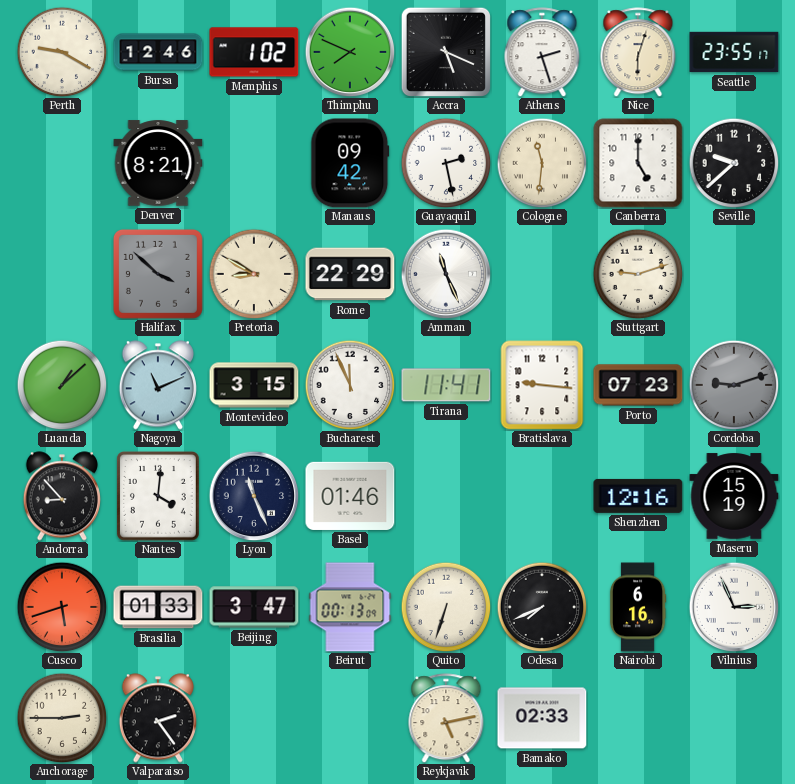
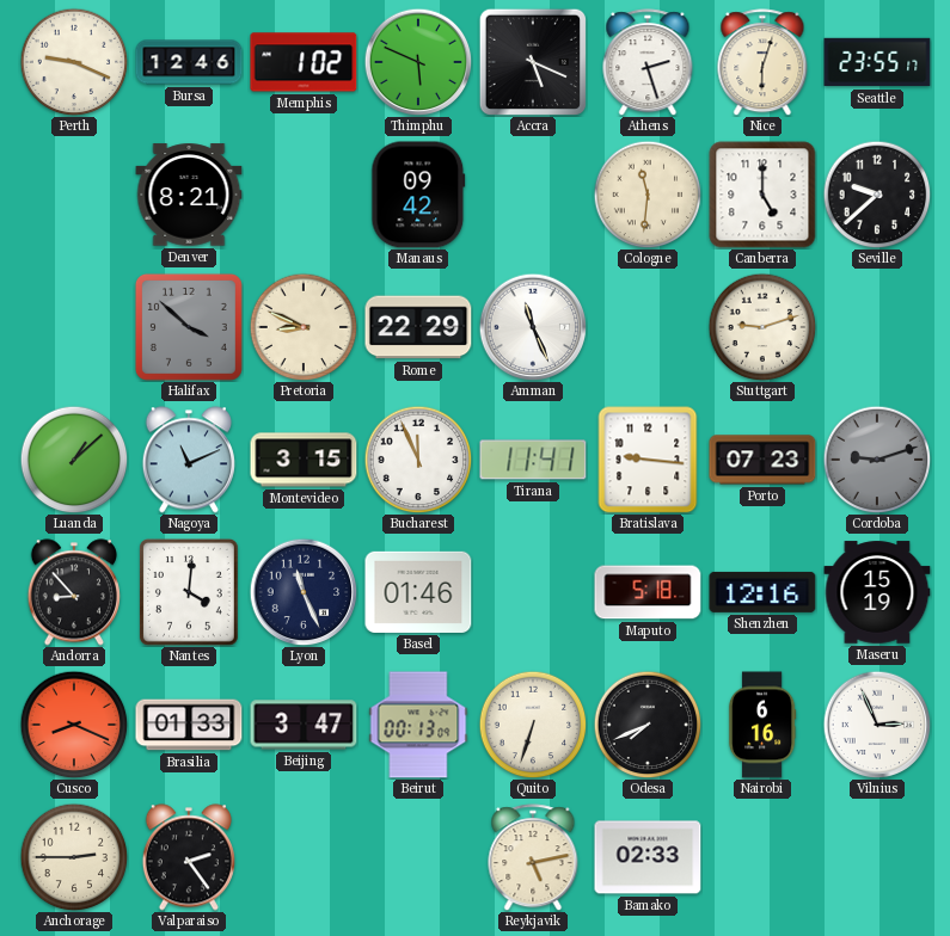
Perth: 9:20 -> 9:19
Thimphu: 7:49 -> 5:49
Guayaquil: 2:28 -> none
Pretoria: 8:50 -> 8:49
Maputo: none -> 5:18
Cusco: 5:42 -> 8:19
